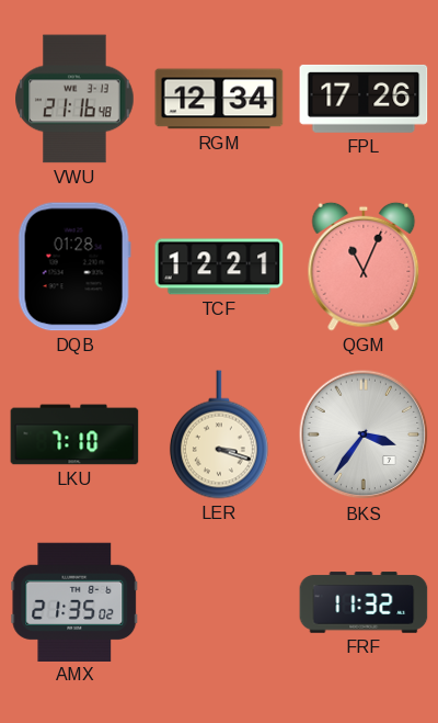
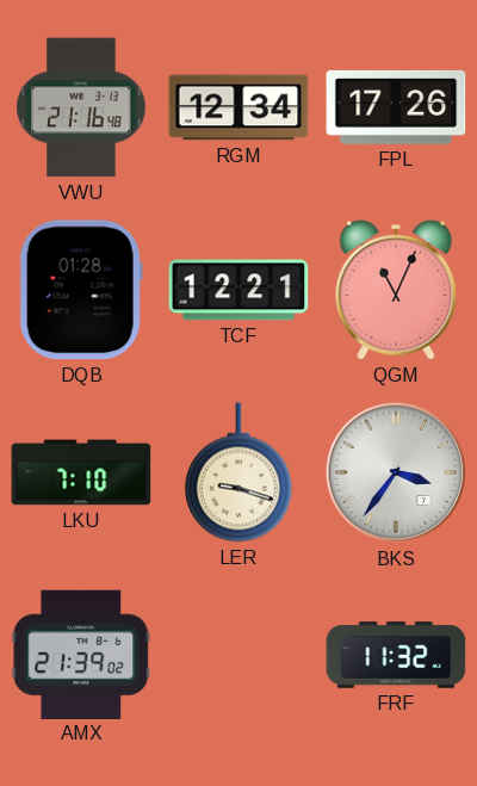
LER: 3:18 -> 9:18
AMX: 21:35 -> 21:39
